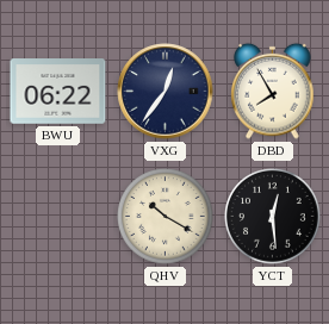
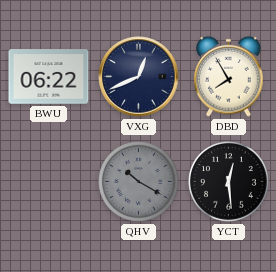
VXG: 12:36 -> 12:41
QHV dial: cream -> grey
